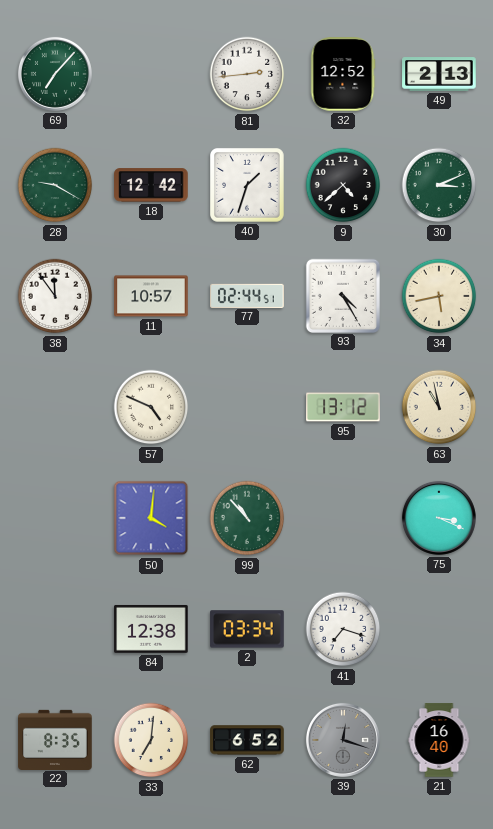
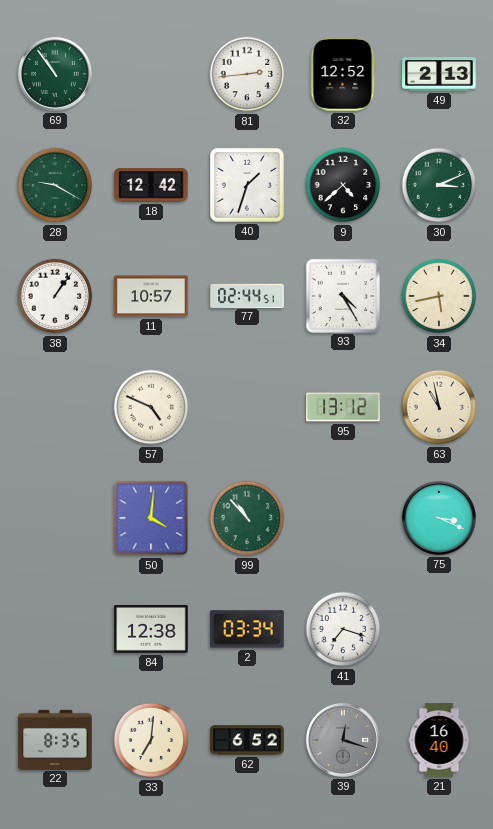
69: 7:07 -> 10:54
38: 11:54 -> 1:06
